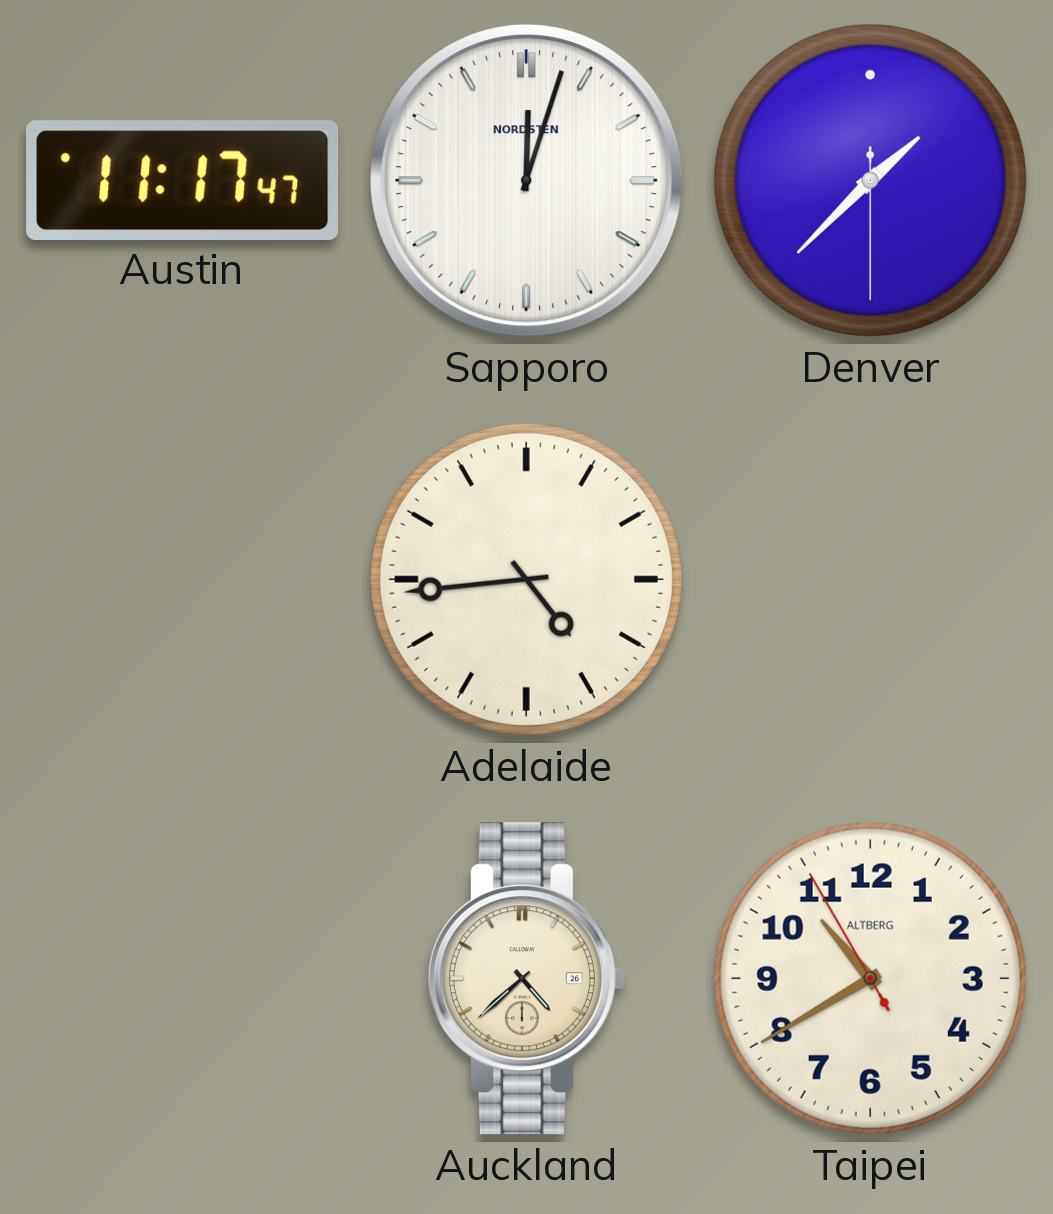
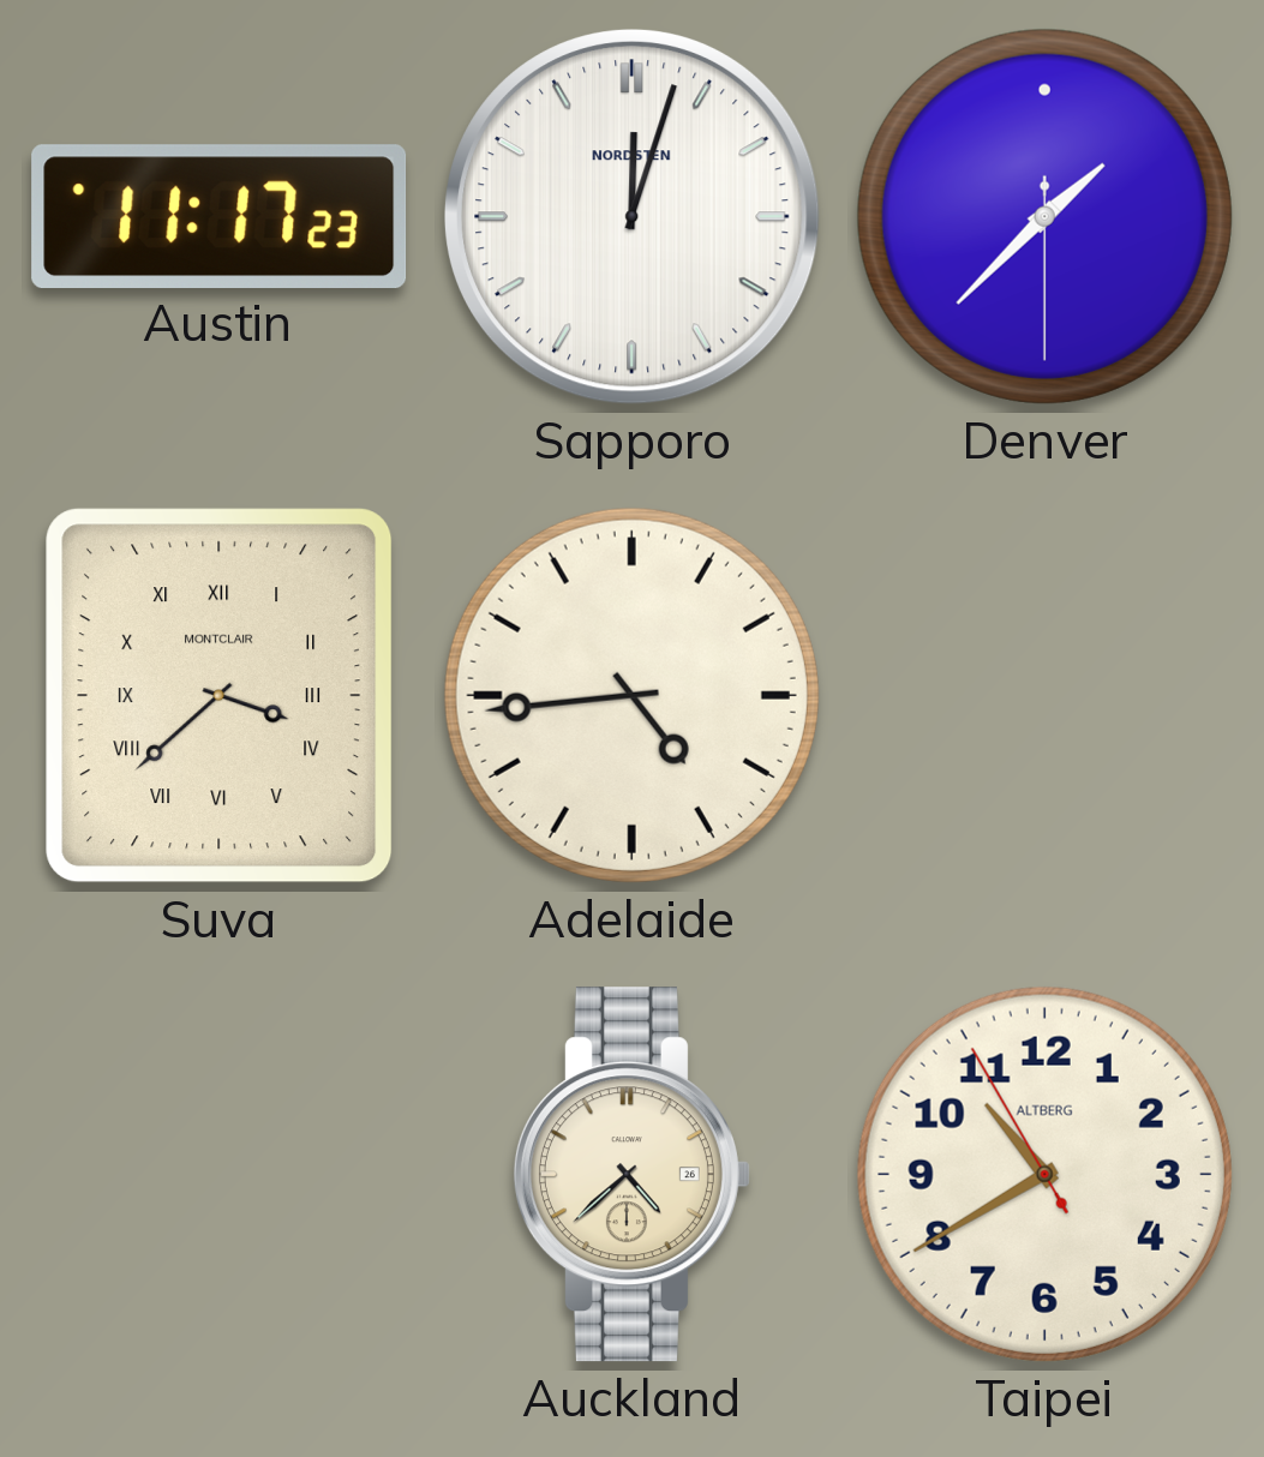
Austin: 11:17:47 -> 11:17:23
Suva: none -> 3:38
